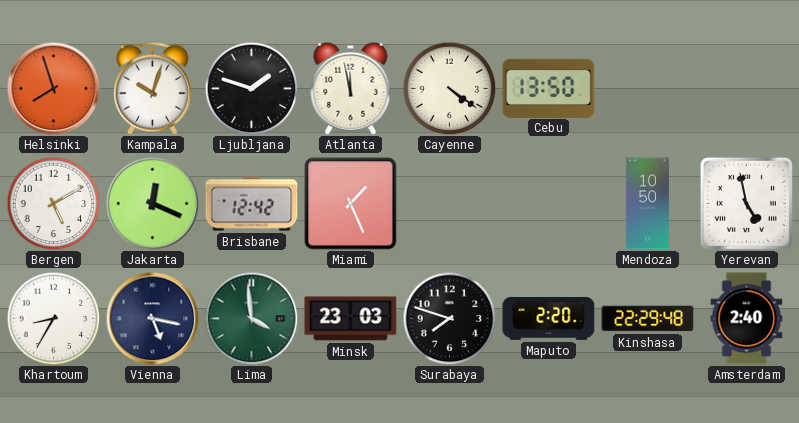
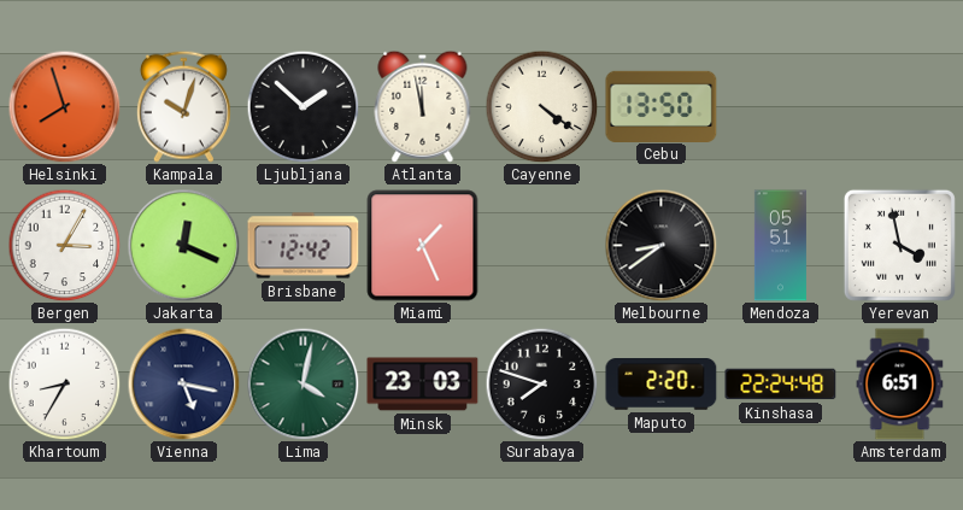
Ljubljana: 1:48 -> 1:52
Bergen: 5:10 -> 3:05
Melbourne: none -> 8:39
Mendoza: 10:50 -> 05:51
Yerevan: 4:58 -> 3:58
Lima: 3:59 -> 4:02
Kinshasa: 22:29 -> 22:24
Amsterdam: 2:40 -> 6:51
